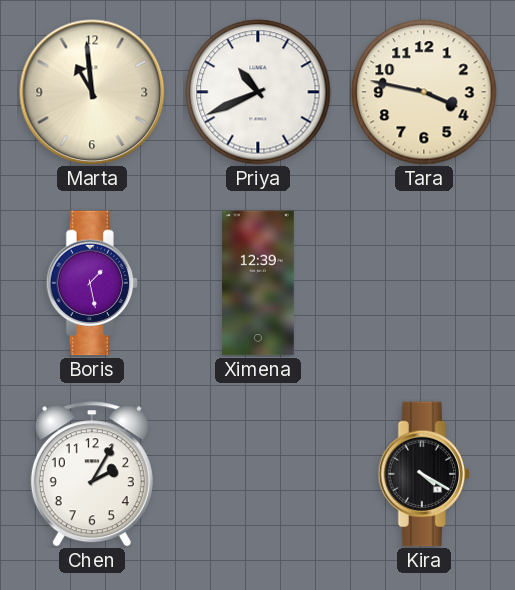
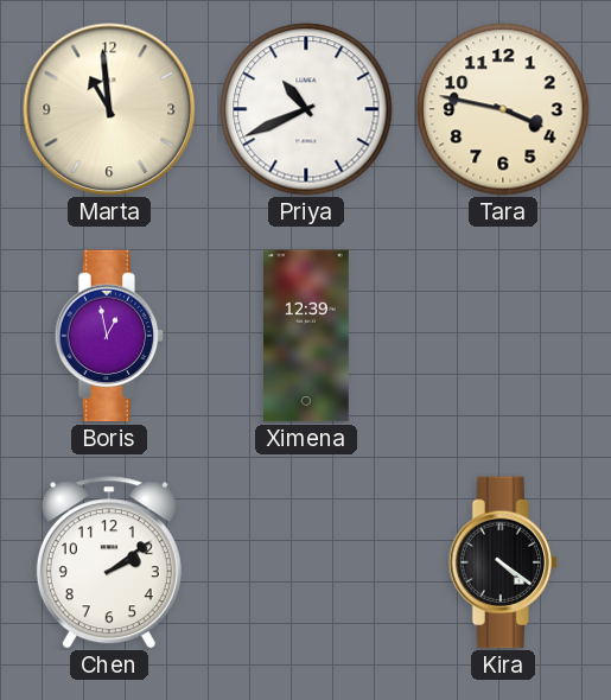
Boris: 1:28 -> 12:58
Chen: 2:05 -> 2:09
Kira: 4:20 -> 4:21
